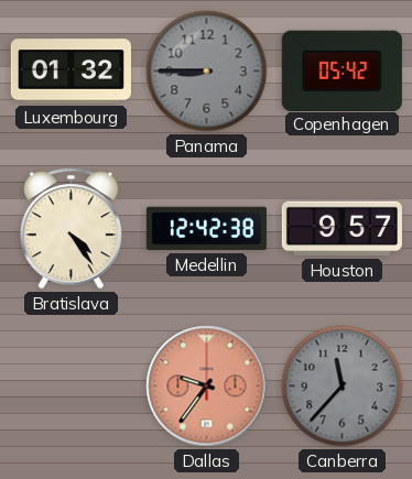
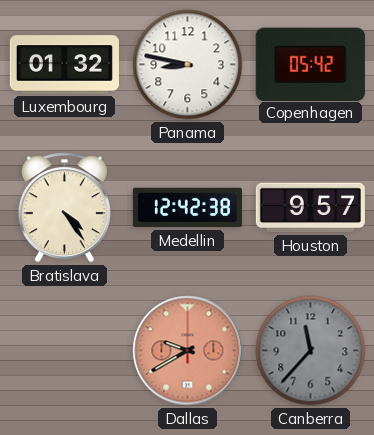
Panama: 8:45 -> 8:47
Panama dial: grey -> white
Dallas: 9:36 -> 9:40
